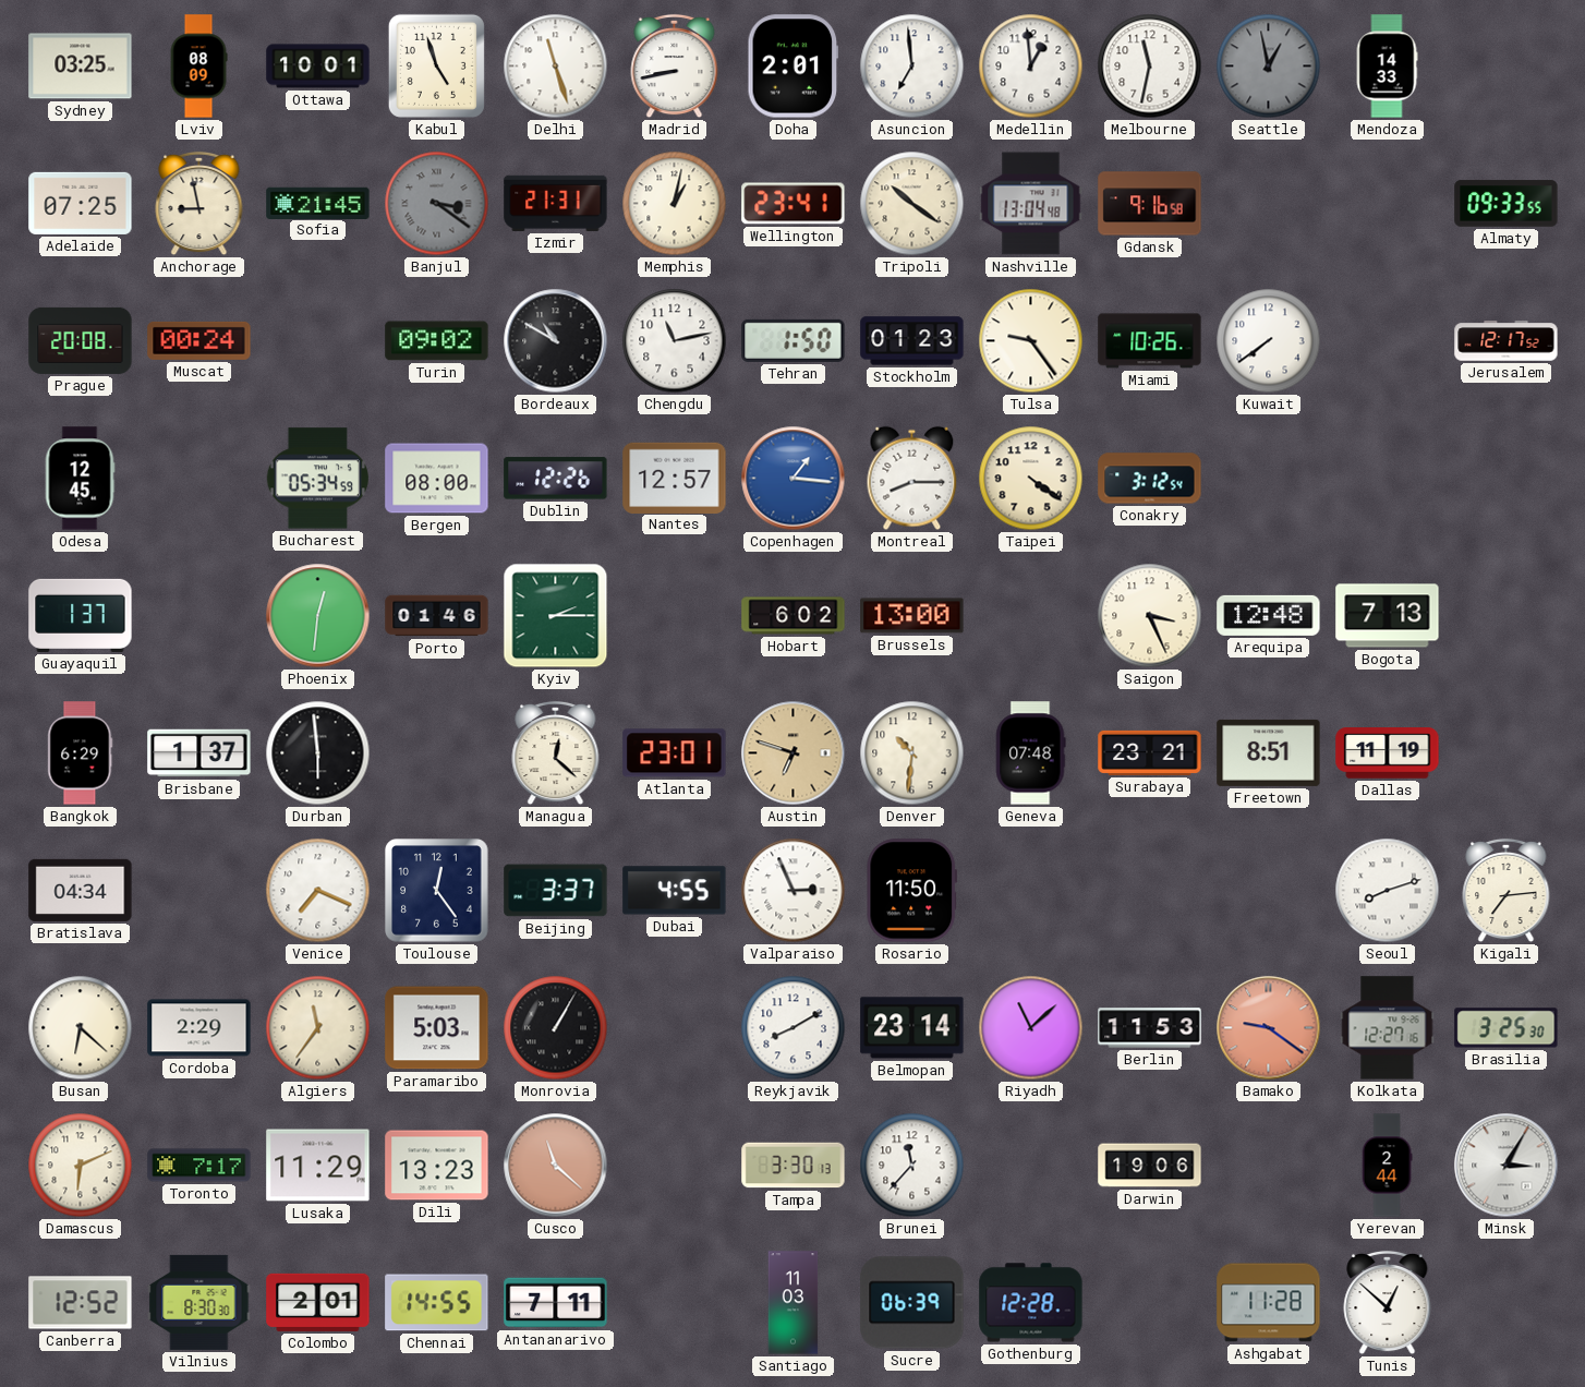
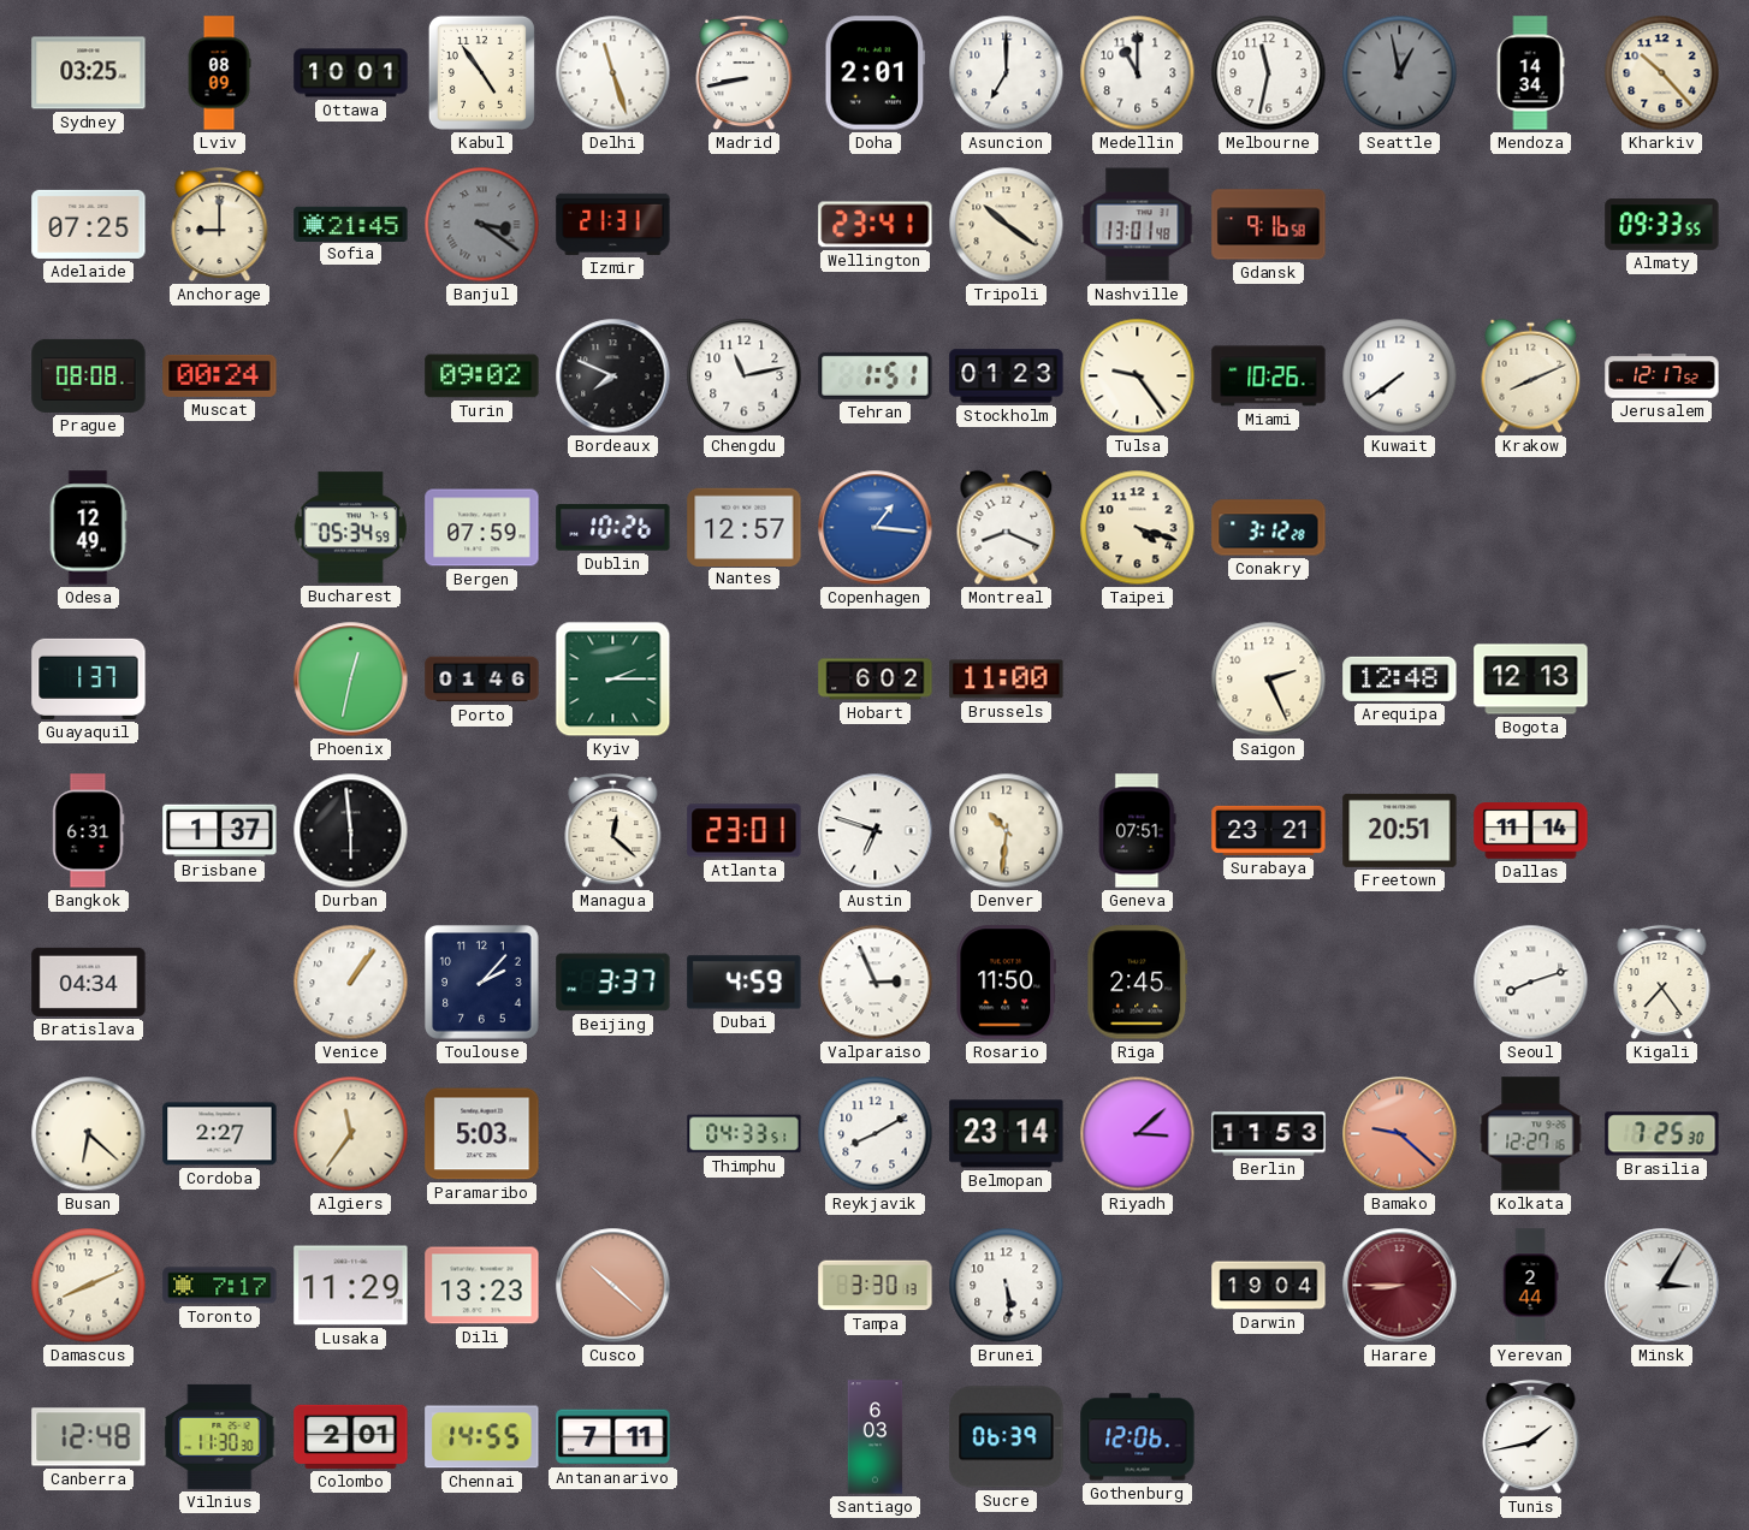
Kabul: 4:57 -> 4:54
Asuncion: 6:59 -> 7:00
Medellin: 12:59 -> 11:00
Mendoza: 14:33 -> 14:34
Kharkiv: none -> 10:23
Anchorage: 8:58 -> 9:00
Memphis: 1:02 -> none
Nashville: 13:04 -> 13:01
Prague: 20:08 -> 08:08
Bordeaux: 10:50 -> 7:49
Tehran: 1:50 -> 1:51
Krakow: none -> 8:11
Odesa: 12:45 -> 12:49
Bergen: 08:00 -> 07:59
Dublin: 12:26 -> 10:26
Montreal: 8:15 -> 8:19
Taipei: 4:21 -> 4:18
Conakry: 3:12:54 -> 3:12:28
Phoenix: 12:31 -> 12:32
Brussels: 13:00 -> 11:00
Saigon: 3:26 -> 2:26
Bogota: 7:13 -> 12:13
Bangkok: 6:29 -> 6:31
Austin dial: champagne -> white
Geneva: 07:48 -> 07:51
Freetown: 8:51 -> 20:51
Dallas: 11:19 -> 11:14
Venice: 7:19 -> 1:06
Toulouse: 12:24 -> 2:07
Dubai: 4:55 -> 4:59
Riga: none -> 2:45
Kigali: 7:14 -> 7:24
Cordoba: 2:29 -> 2:27
Monrovia: 1:05 -> none
Thimphu: none -> 04:33
Riyadh: 11:08 -> 3:08
Bamako: 9:21 -> 9:22
Brasilia: 3:25 -> 7:25
Damascus: 6:11 -> 8:11
Cusco: 11:22 -> 10:22
Brunei: 11:37 -> 5:29
Darwin: 19:06 -> 19:04
Harare: none -> 8:45
Canberra: 12:52 -> 12:48
Vilnius: 8:30 -> 11:30
Santiago: 11:03 -> 6:03
Gothenburg: 12:28 -> 12:06
Ashgabat: 11:28 -> none
Tunis: 12:52 -> 1:43
